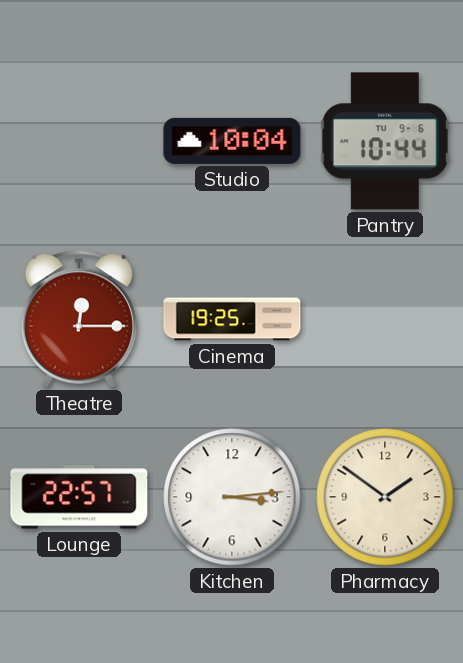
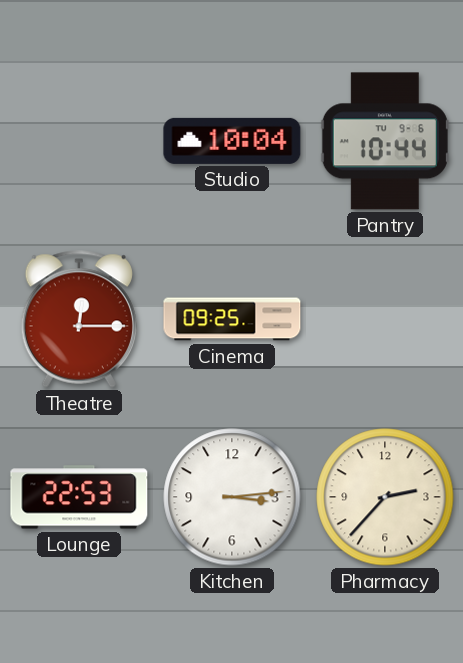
Cinema: 19:25 -> 09:25
Lounge: 22:57 -> 22:53
Pharmacy: 1:51 -> 2:37
